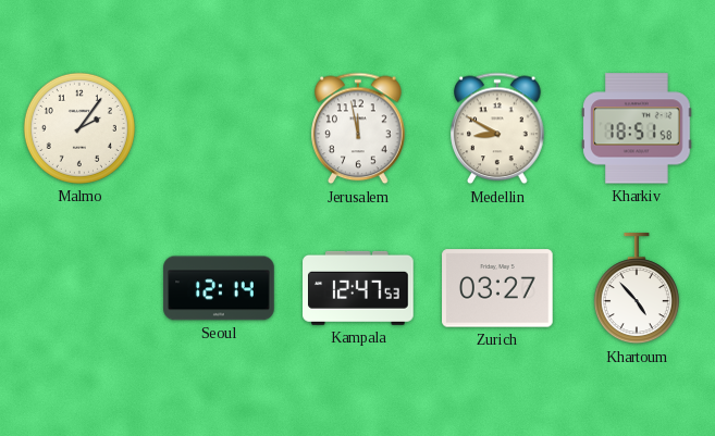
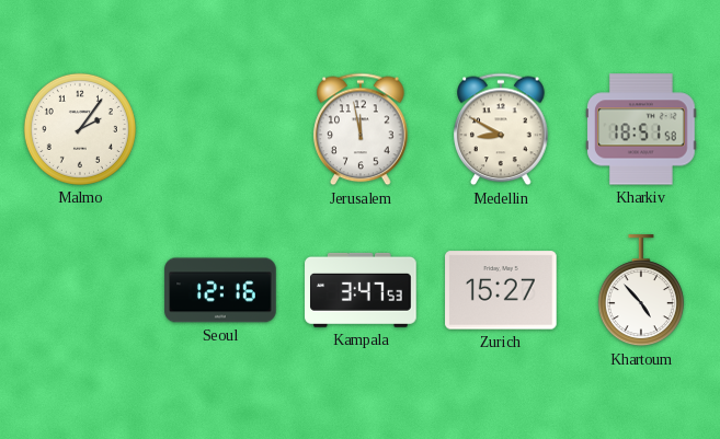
Seoul: 12:14 -> 12:16
Kampala: 12:47 -> 3:47
Zurich: 03:27 -> 15:27
